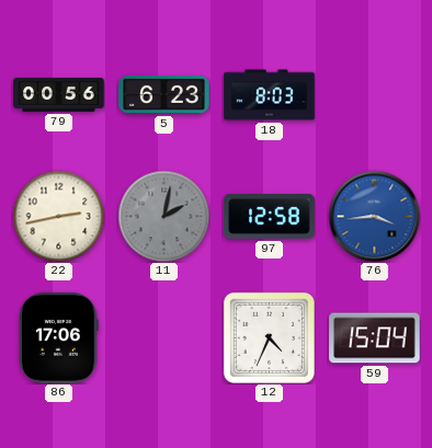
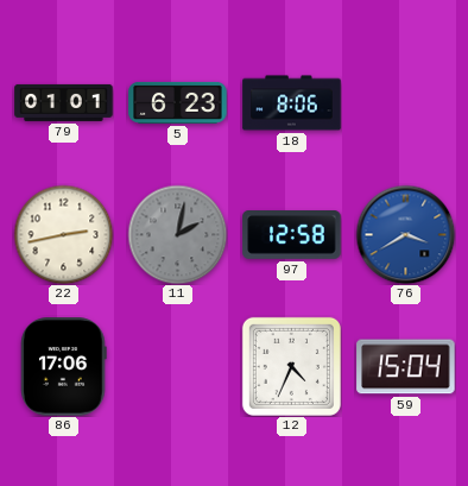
79: 00:56 -> 01:01
18: 8:03 -> 8:06
76: 3:44 -> 3:40
